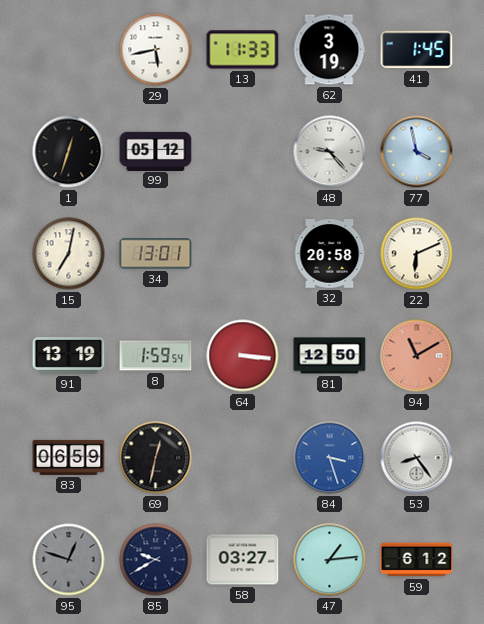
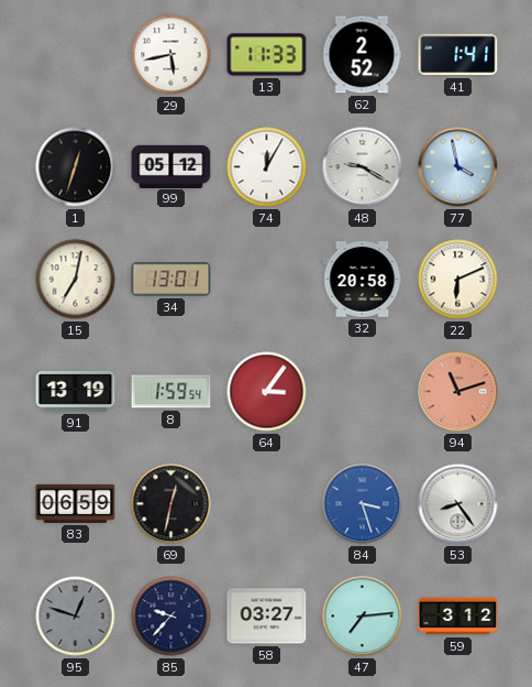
62: 3:19 -> 2:52
41: 1:45 -> 1:41
74: none -> 12:05
48: 9:23 -> 9:20
64: 3:16 -> 3:06
81: 12:50 -> none
94: 11:10 -> 11:12
85: 9:40 -> 9:37
47: 1:14 -> 7:14
59: 6:12 -> 3:12
